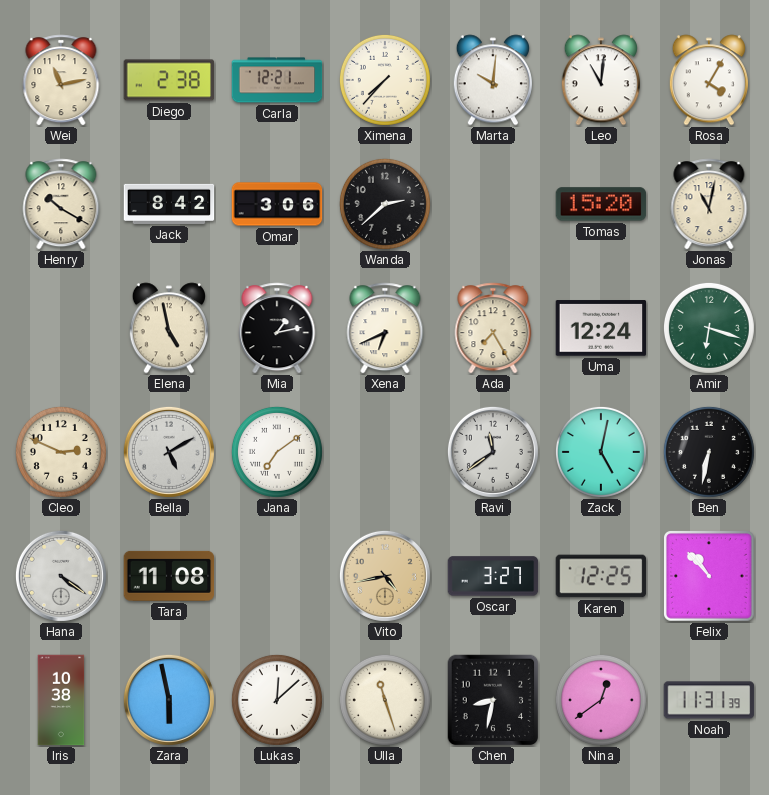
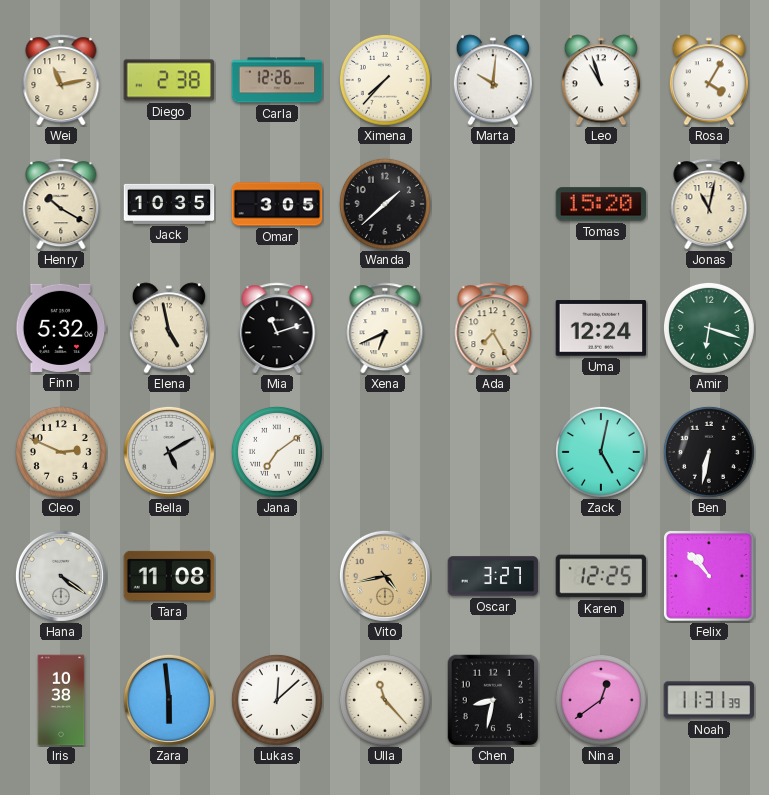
Carla: 12:21 -> 12:26
Leo: 11:01 -> 10:57
Jack: 8:42 -> 10:35
Omar: 3:06 -> 3:05
Wanda: 2:38 -> 1:38
Finn: none -> 5:32
Mia: 1:13 -> 11:12
Ravi: 11:39 -> none
Zara: 5:58 -> 5:59
Ulla: 11:27 -> 11:23
